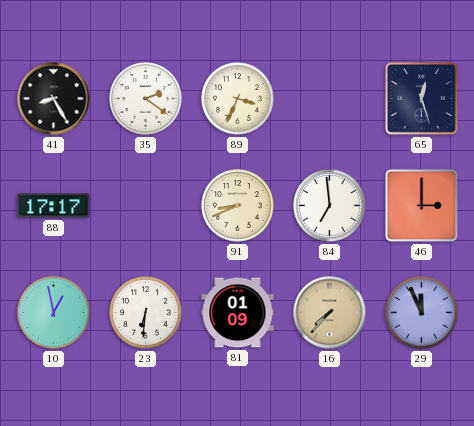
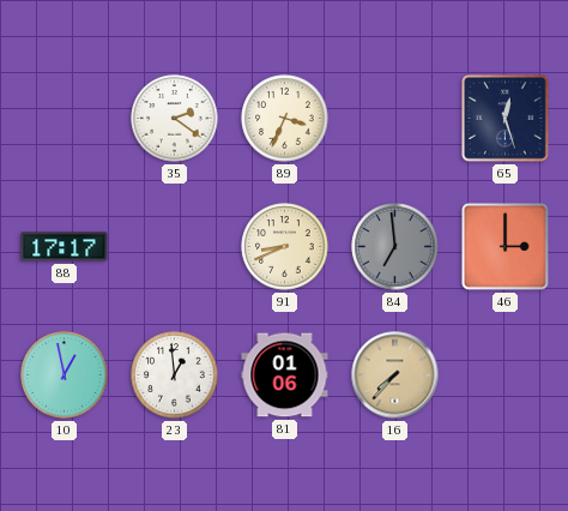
41: 8:25 -> none
84 dial: white -> grey
23: 6:31 -> 12:59
81: 01:09 -> 01:06
29: 11:56 -> none
